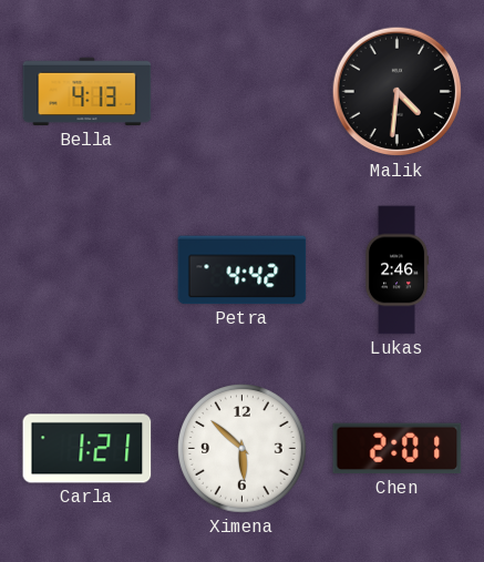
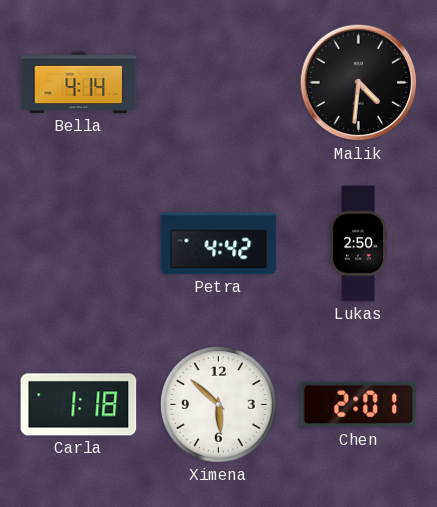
Bella: 4:13 -> 4:14
Lukas: 2:46 -> 2:50
Carla: 1:21 -> 1:18
